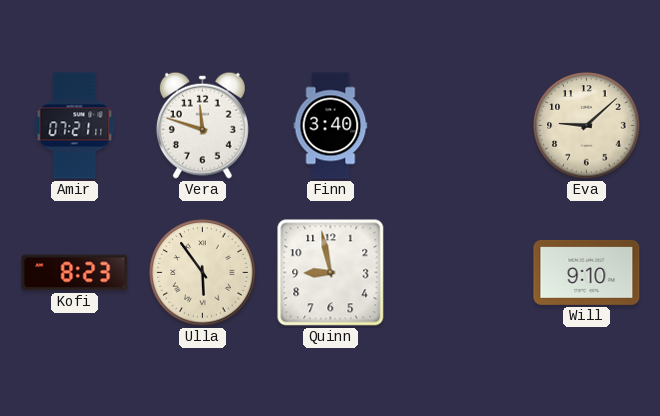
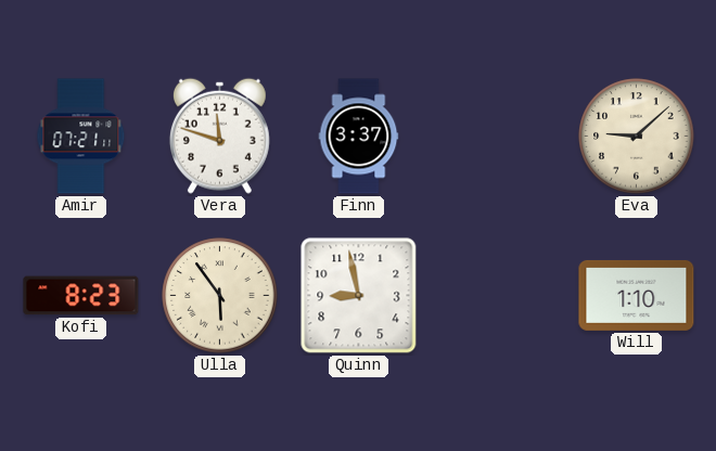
Finn: 3:40 -> 3:37
Will: 9:10 -> 1:10
